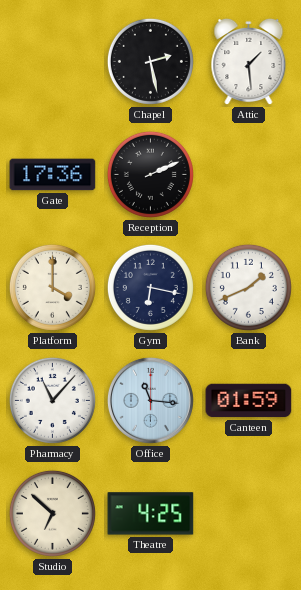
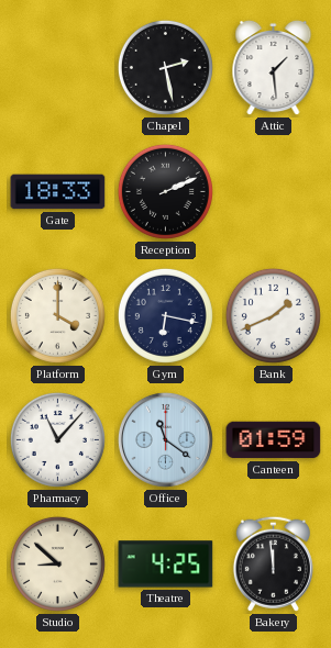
Gate: 17:36 -> 18:33
Office: 11:16 -> 11:21
Studio: 6:52 -> 8:52
Bakery: none -> 11:59
